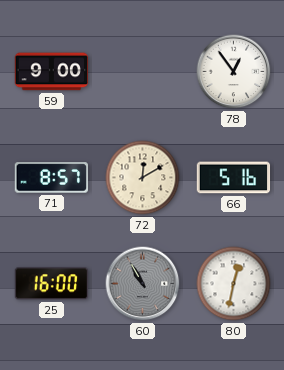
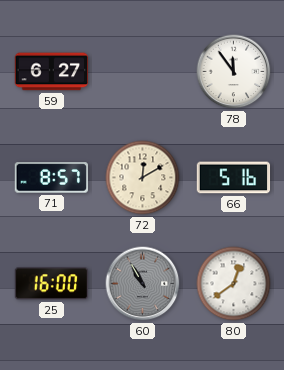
59: 9:00 -> 6:27
78: 12:54 -> 11:54
80: 12:32 -> 12:39
